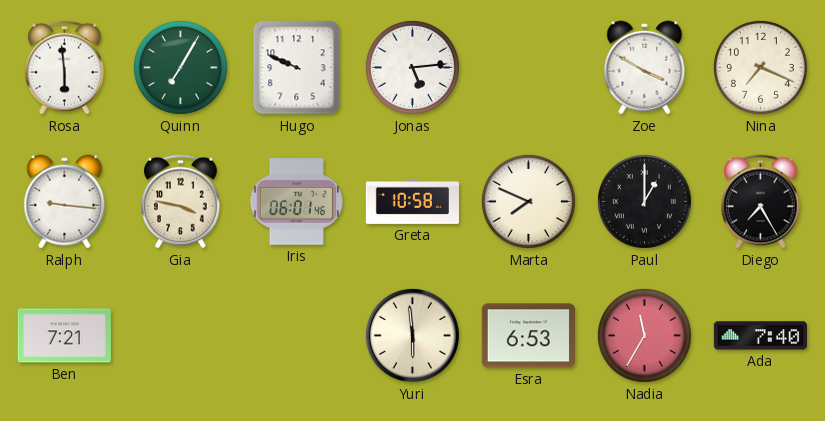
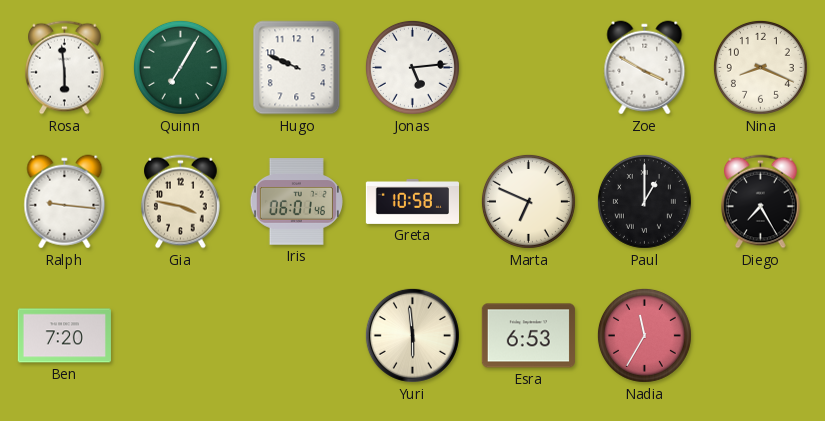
Nina: 7:19 -> 8:19
Marta: 7:49 -> 6:49
Ben: 7:21 -> 7:20
Ada: 7:40 -> none
